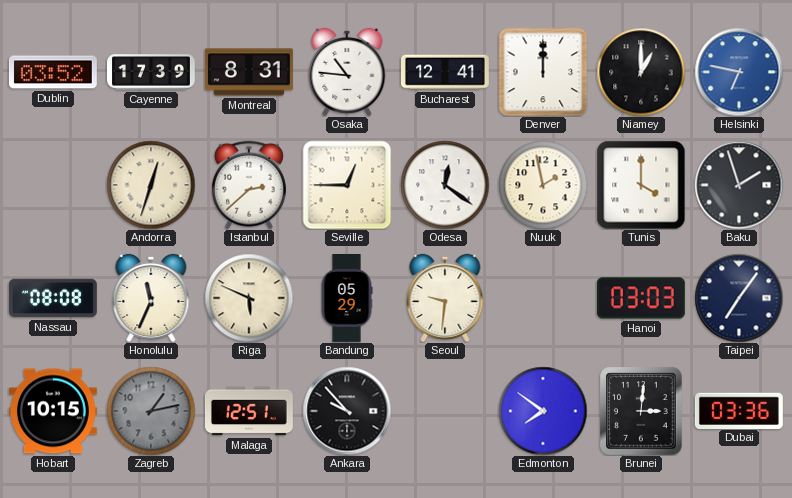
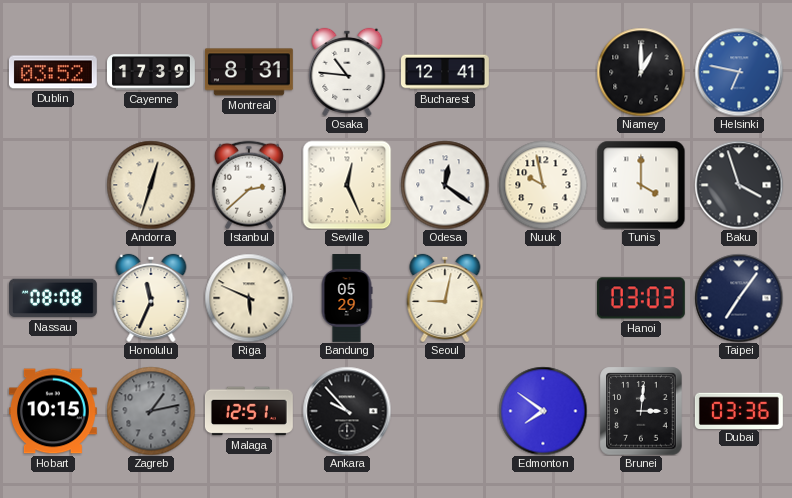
Denver: 12:00 -> none
Seville: 12:45 -> 12:26
Nuuk: 1:58 -> 9:58
Baku: 1:57 -> 3:57
Seoul: 9:31 -> 9:02
